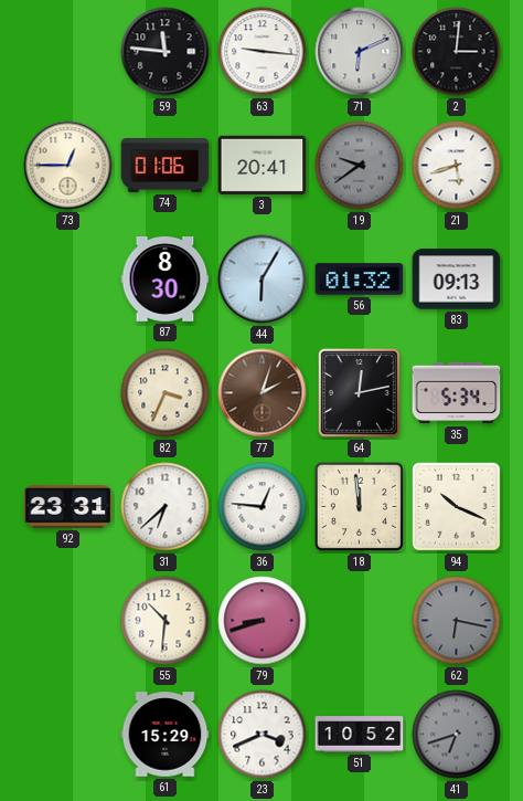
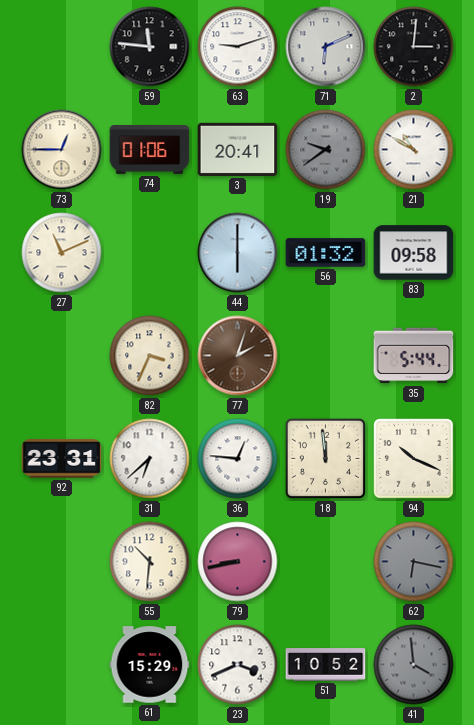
63: 9:16 -> 9:12
21: 5:42 -> 10:50
27: none -> 11:11
87: 8:30 -> none
44: 6:05 -> 6:00
83: 09:13 -> 09:58
64: 12:13 -> none
35: 5:34 -> 5:44
79: 8:42 -> 8:43
41: 6:42 -> 3:59
